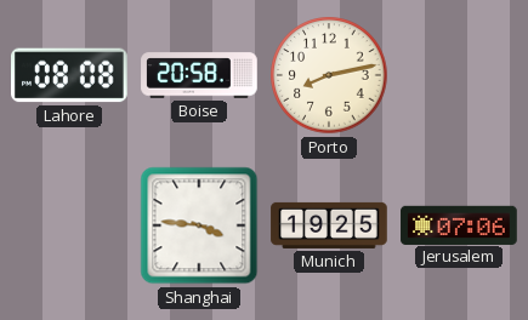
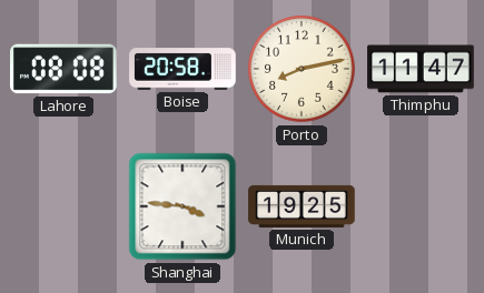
Thimphu: none -> 11:47
Jerusalem: 07:06 -> none
